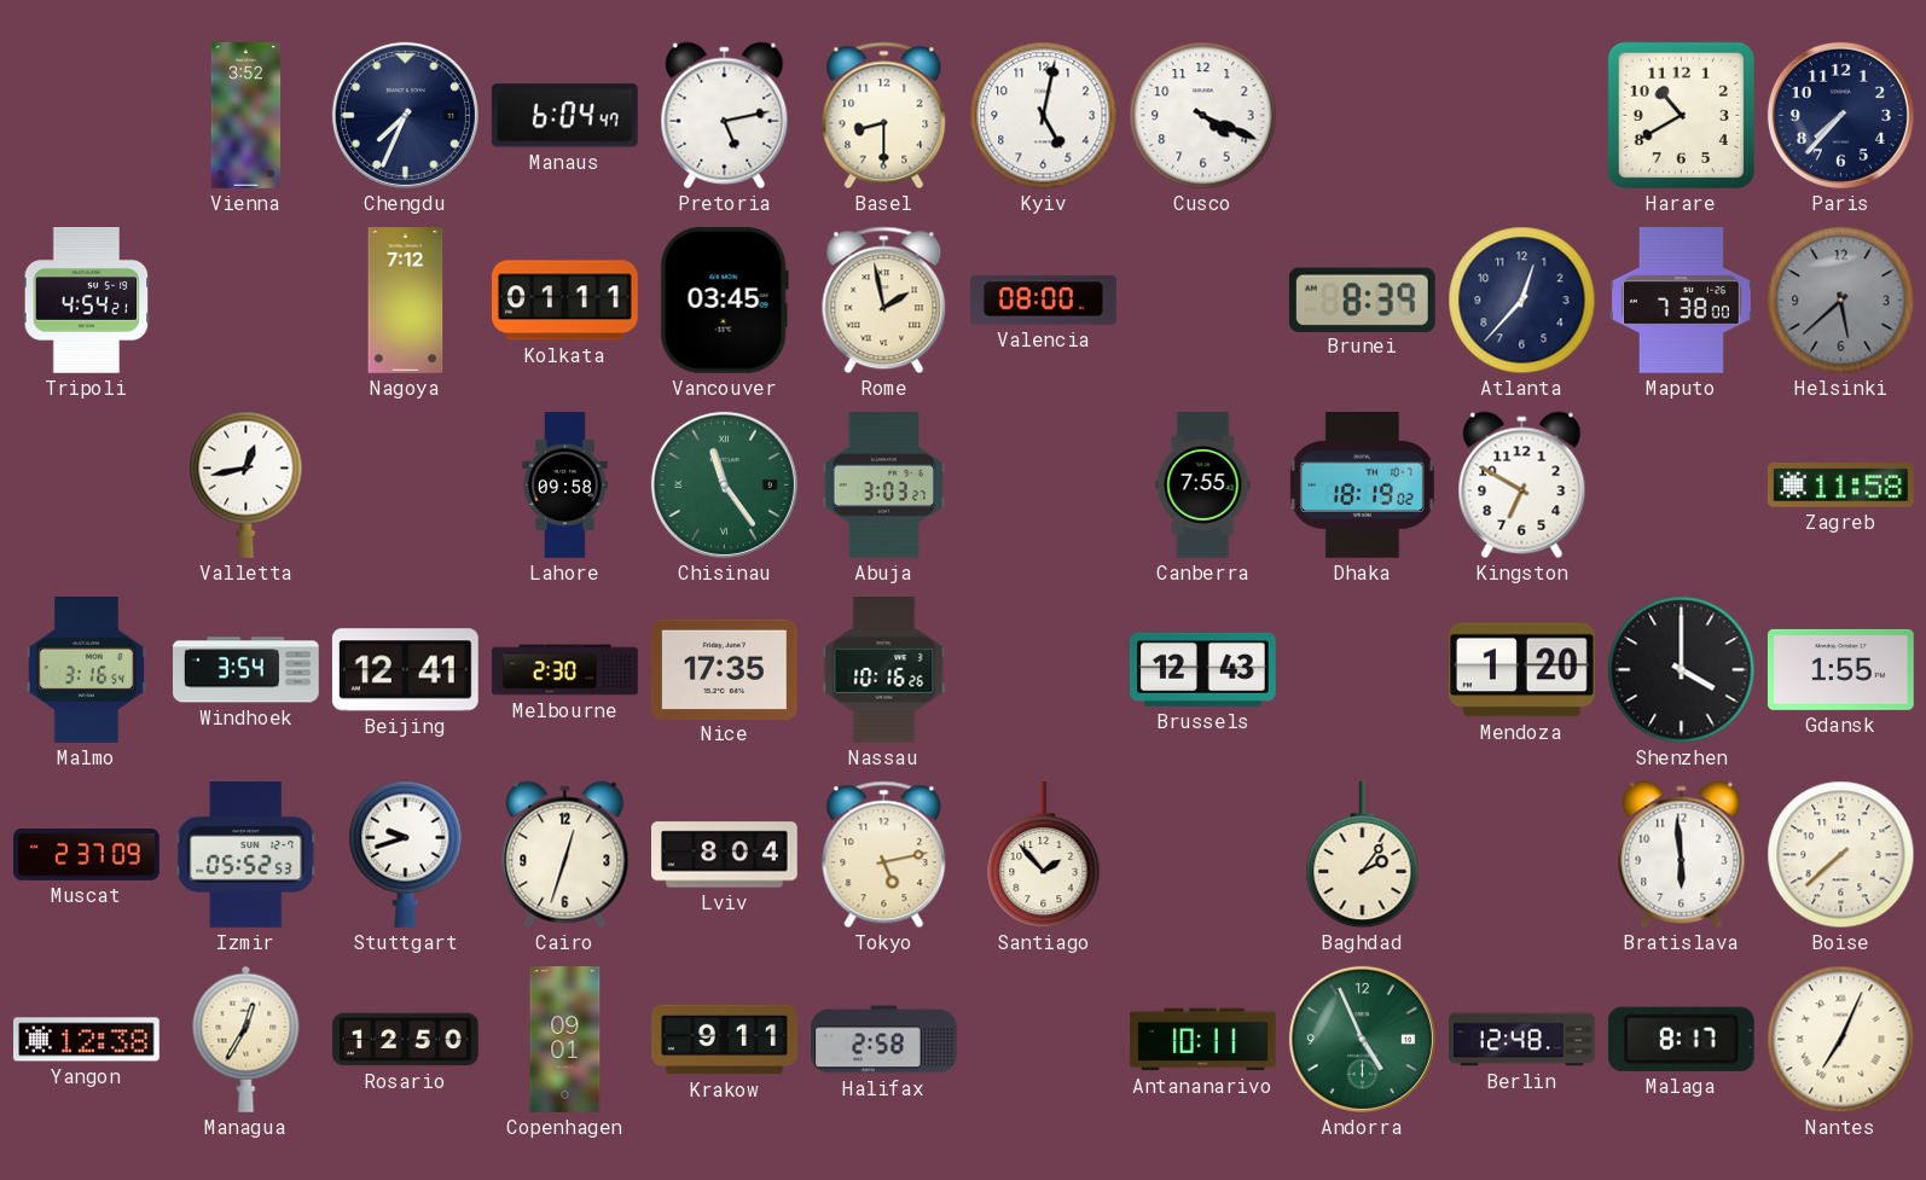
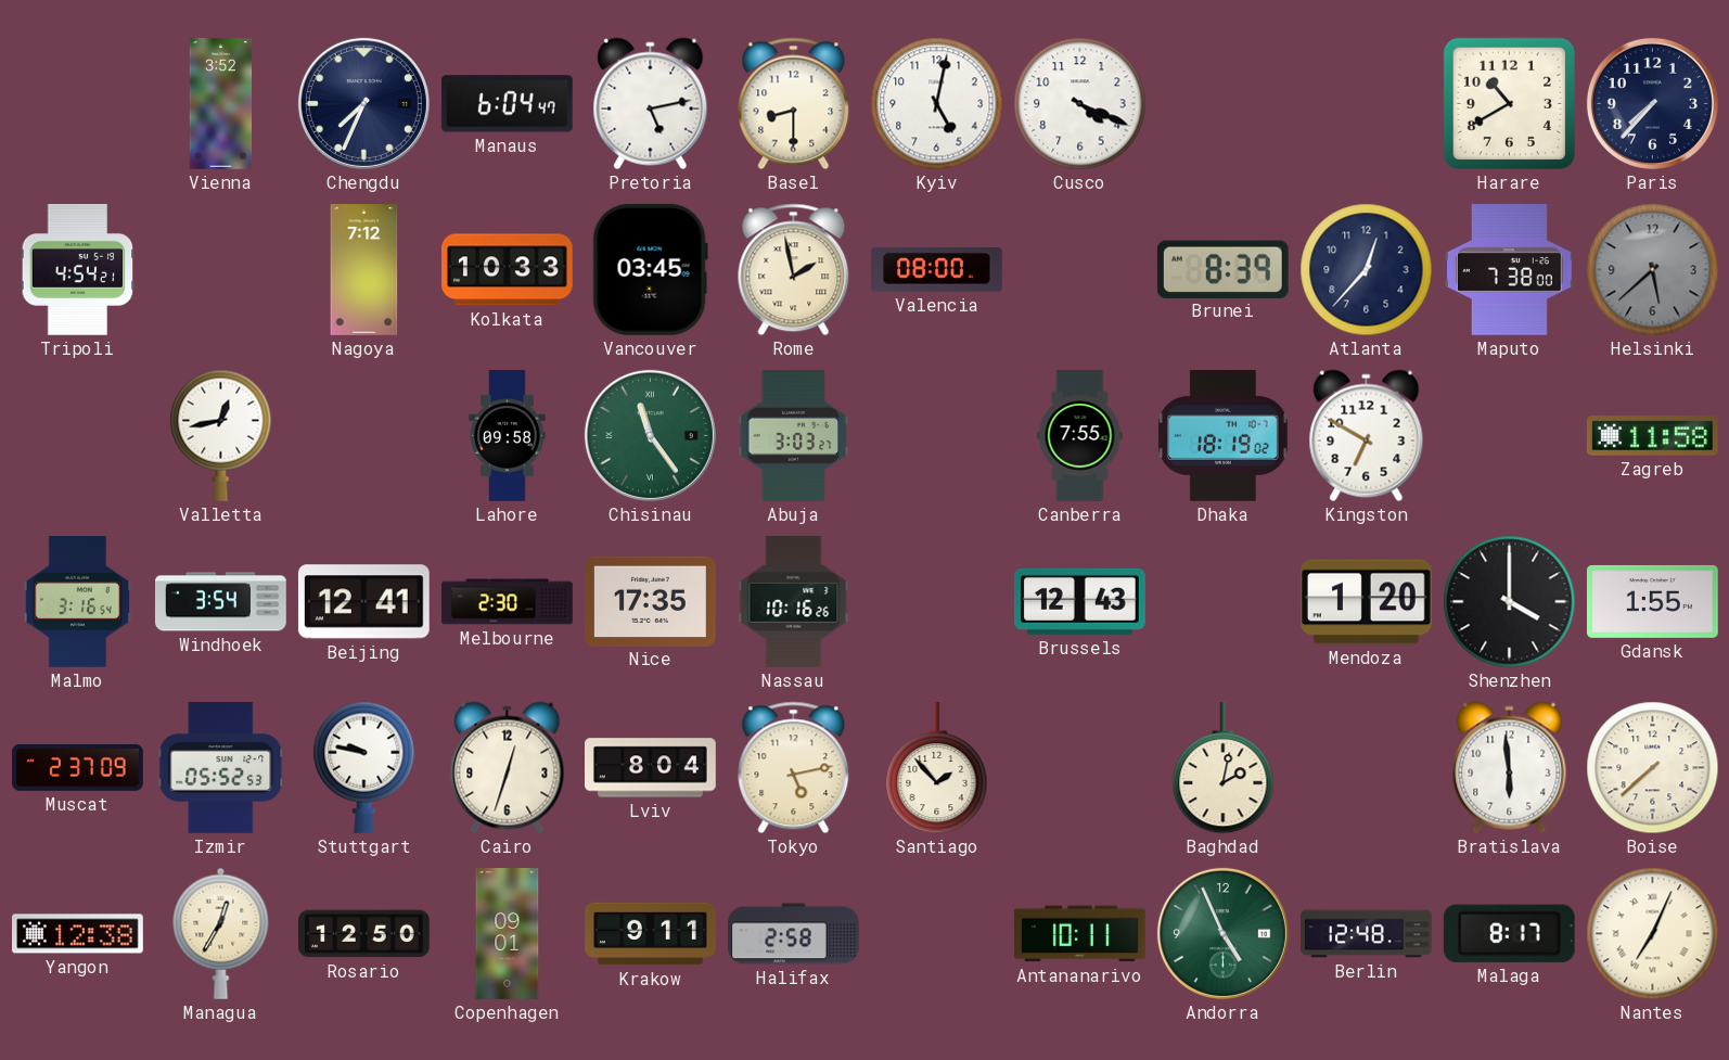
Kolkata: 01:11 -> 10:33
Stuttgart: 9:42 -> 9:47
Baghdad: 2:06 -> 2:02
